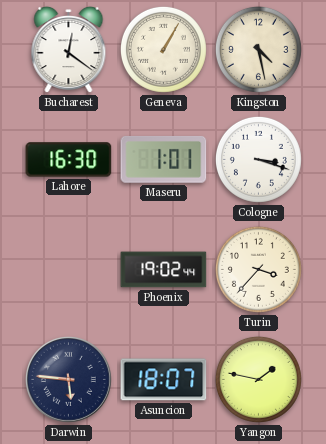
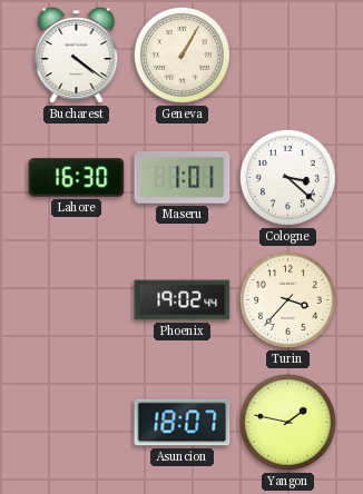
Bucharest: 12:21 -> 4:21
Kingston: 4:28 -> none
Cologne: 3:18 -> 3:22
Darwin: 5:46 -> none
